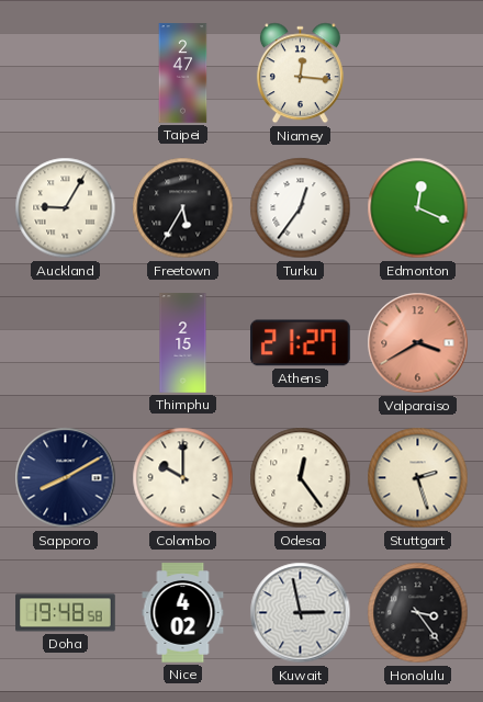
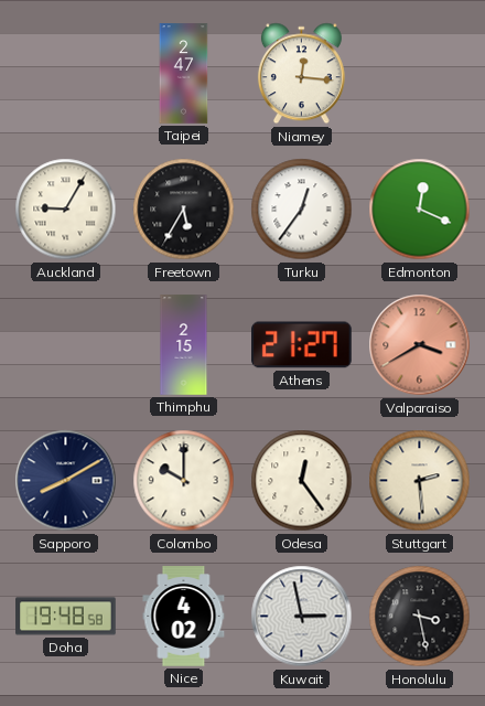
Stuttgart: 2:27 -> 2:29
Honolulu: 3:24 -> 3:28
